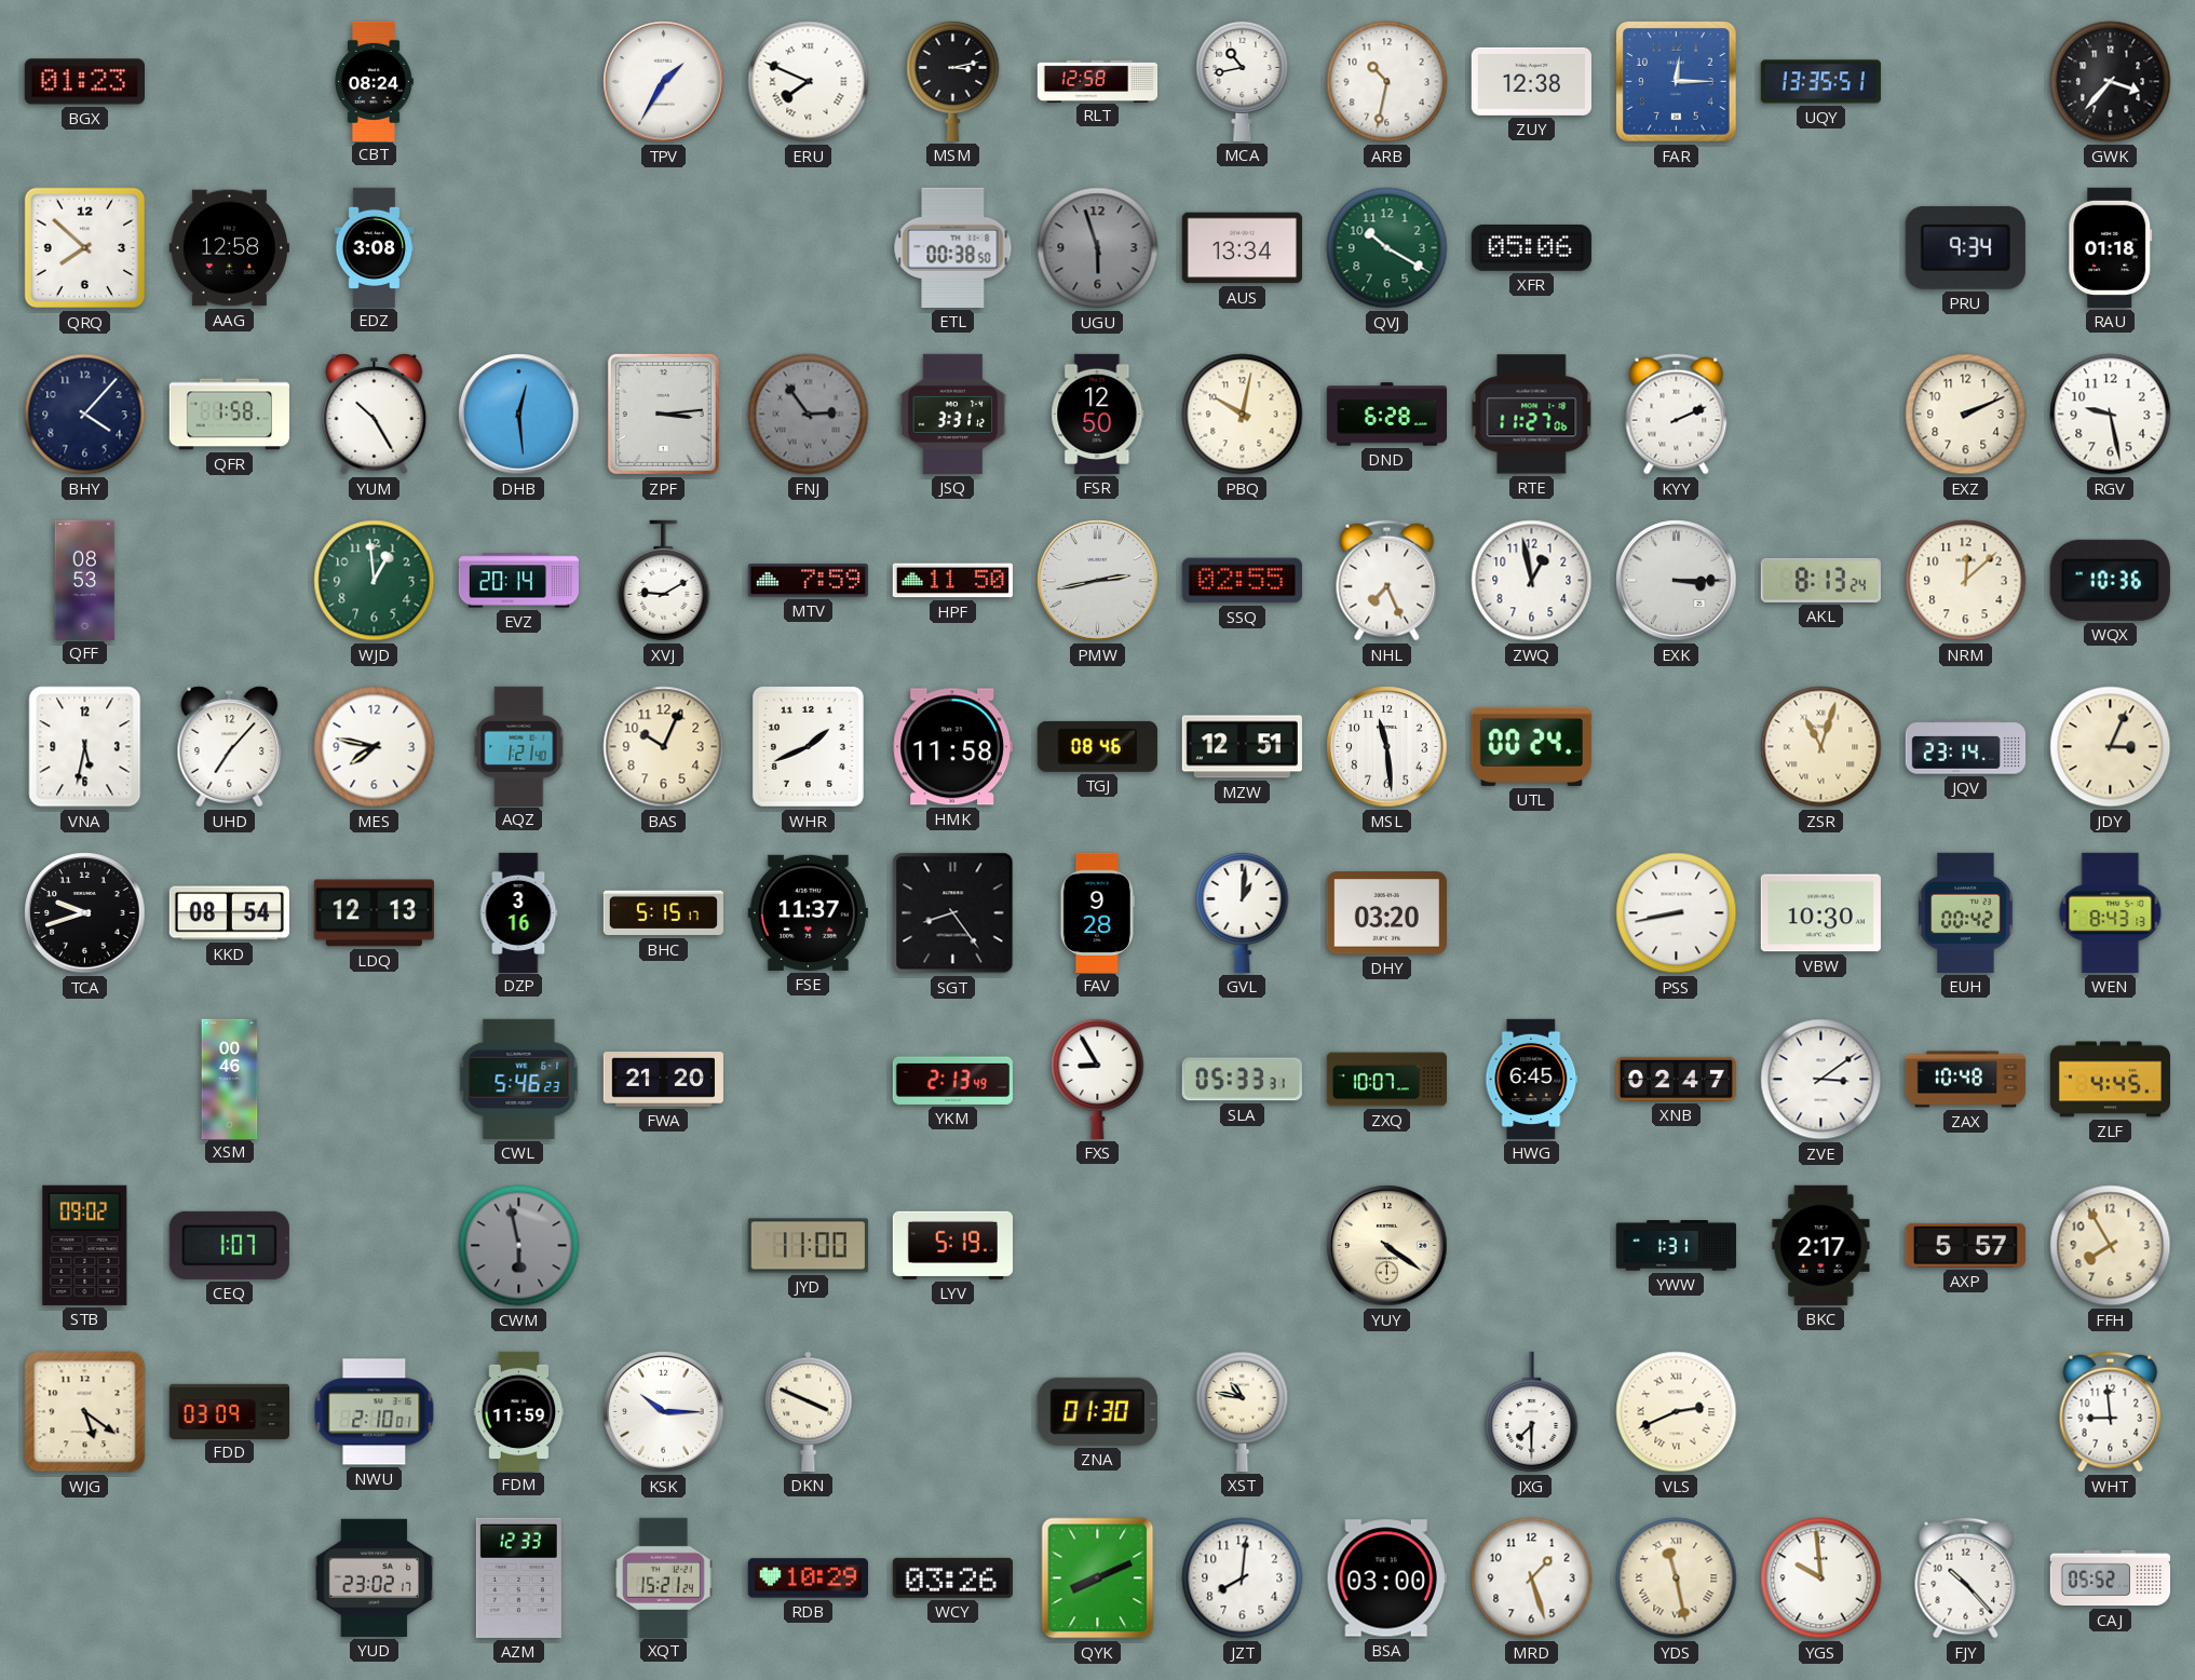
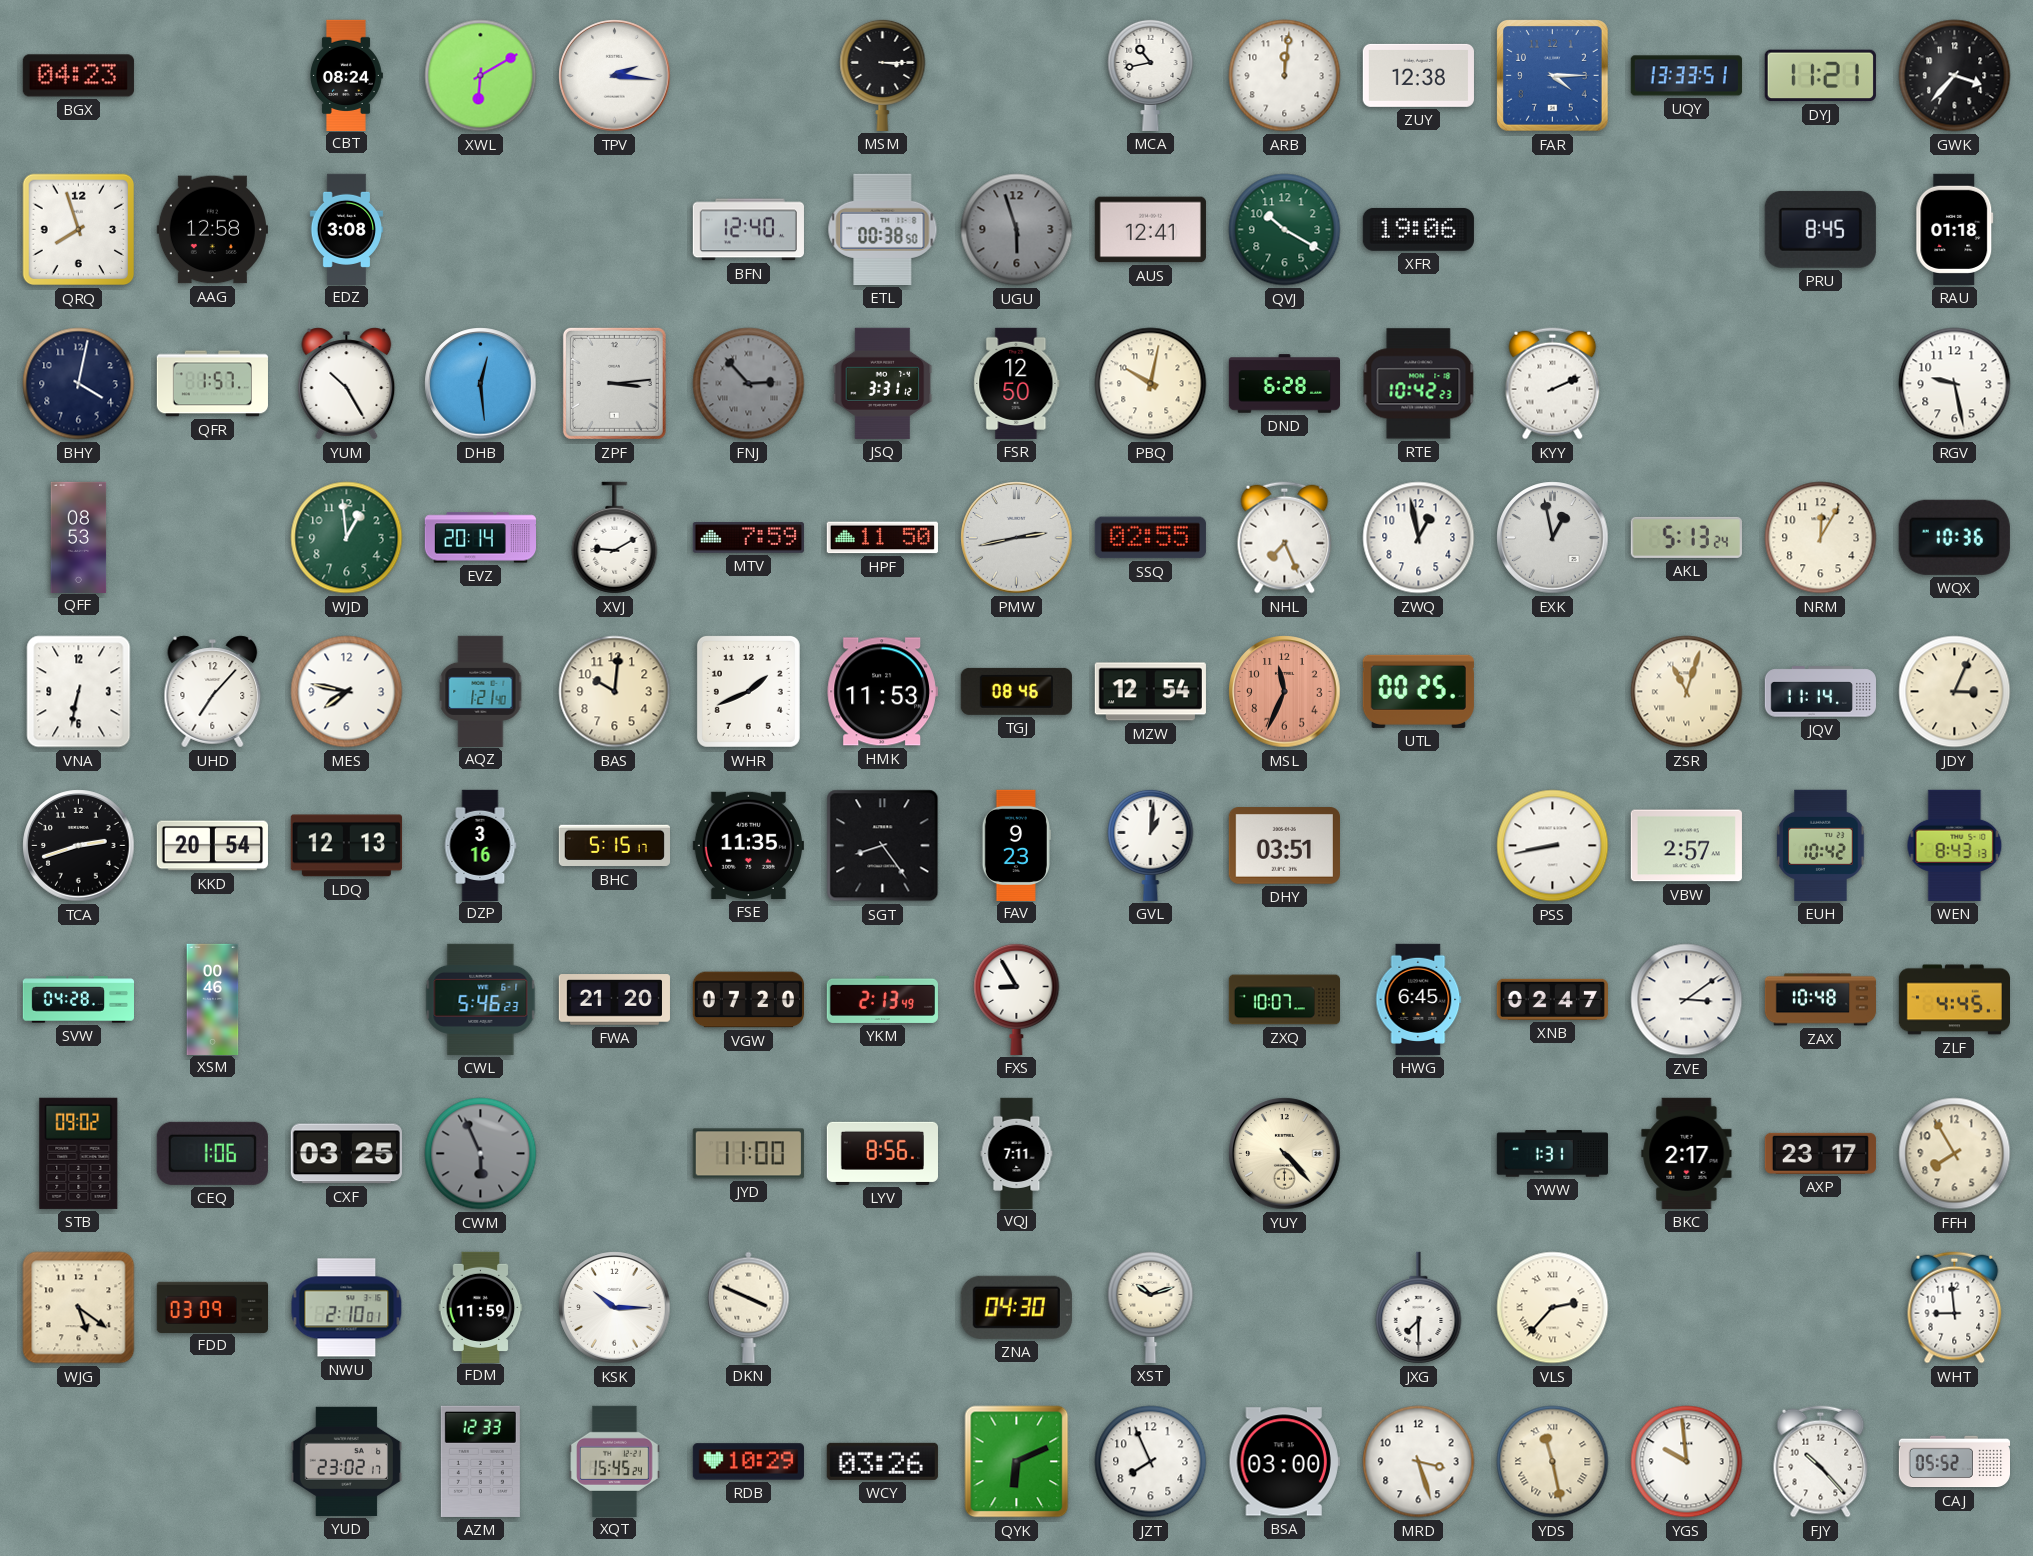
BGX: 01:23 -> 04:23
XWL: none -> 6:10
TPV: 1:35 -> 2:16
ERU: 7:49 -> none
MSM: 3:13 -> 3:15
RLT: 12:58 -> none
ARB: 10:32 -> 12:01
FAR: 12:15 -> 4:15
UQY: 13:35 -> 13:33
DYJ: none -> 11:21
QRQ: 7:52 -> 7:57
BFN: none -> 12:40
AUS: 13:34 -> 12:41
XFR: 05:06 -> 19:06
PRU: 9:34 -> 8:45
BHY: 4:07 -> 4:02
QFR: 1:58 -> 1:57
FNJ: 2:54 -> 2:53
RTE: 11:27 -> 10:42
EXZ: 2:11 -> none
EXK: 3:15 -> 12:58
AKL: 8:13 -> 5:13
NRM: 12:08 -> 12:05
VNA: 5:32 -> 6:32
BAS: 10:04 -> 10:01
HMK: 11:58 -> 11:53
MZW: 12:51 -> 12:54
MSL: 11:29 -> 11:34
MSL dial: white -> salmon
UTL: 00:24 -> 00:25
JQV: 23:14 -> 11:14
TCA: 9:42 -> 2:42
KKD: 08:54 -> 20:54
FSE: 11:37 -> 11:35
FAV: 9:28 -> 9:23
DHY: 03:20 -> 03:51
VBW: 10:30 -> 2:57
EUH: 00:42 -> 10:42
SVW: none -> 04:28
VGW: none -> 07:20
SLA: 05:33 -> none
CEQ: 1:07 -> 1:06
CXF: none -> 03:25
CWM: 5:58 -> 5:56
LYV: 5:19 -> 8:56
VQJ: none -> 7:11
YUY: 4:21 -> 4:23
AXP: 5:57 -> 23:17
ZNA: 01:30 -> 04:30
XST: 10:47 -> 10:12
VLS: 2:41 -> 2:37
XQT: 15:21 -> 15:45
QYK: 8:11 -> 6:11
JZT: 8:01 -> 7:56
MRD: 1:27 -> 3:27
